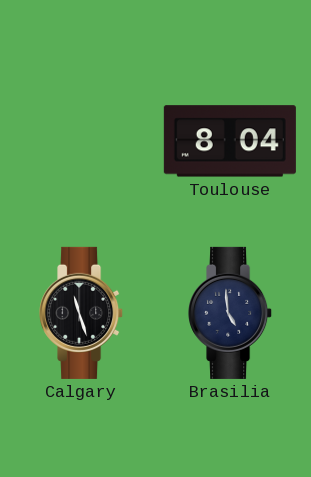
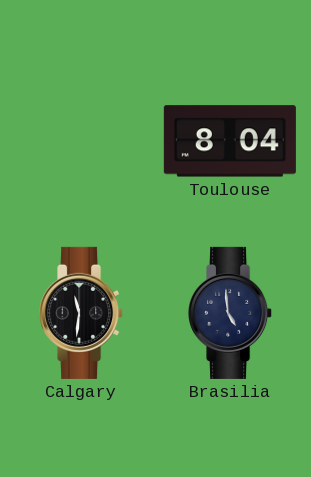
Calgary: 11:27 -> 11:31
